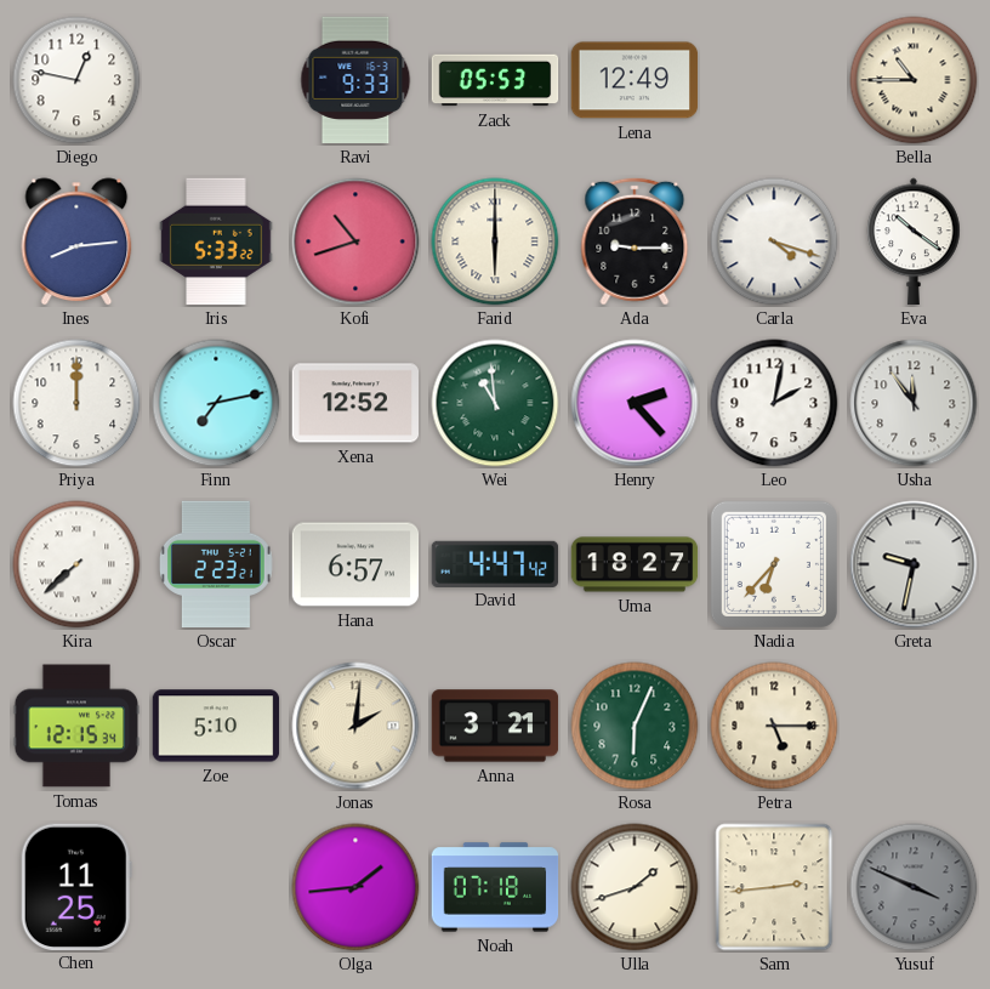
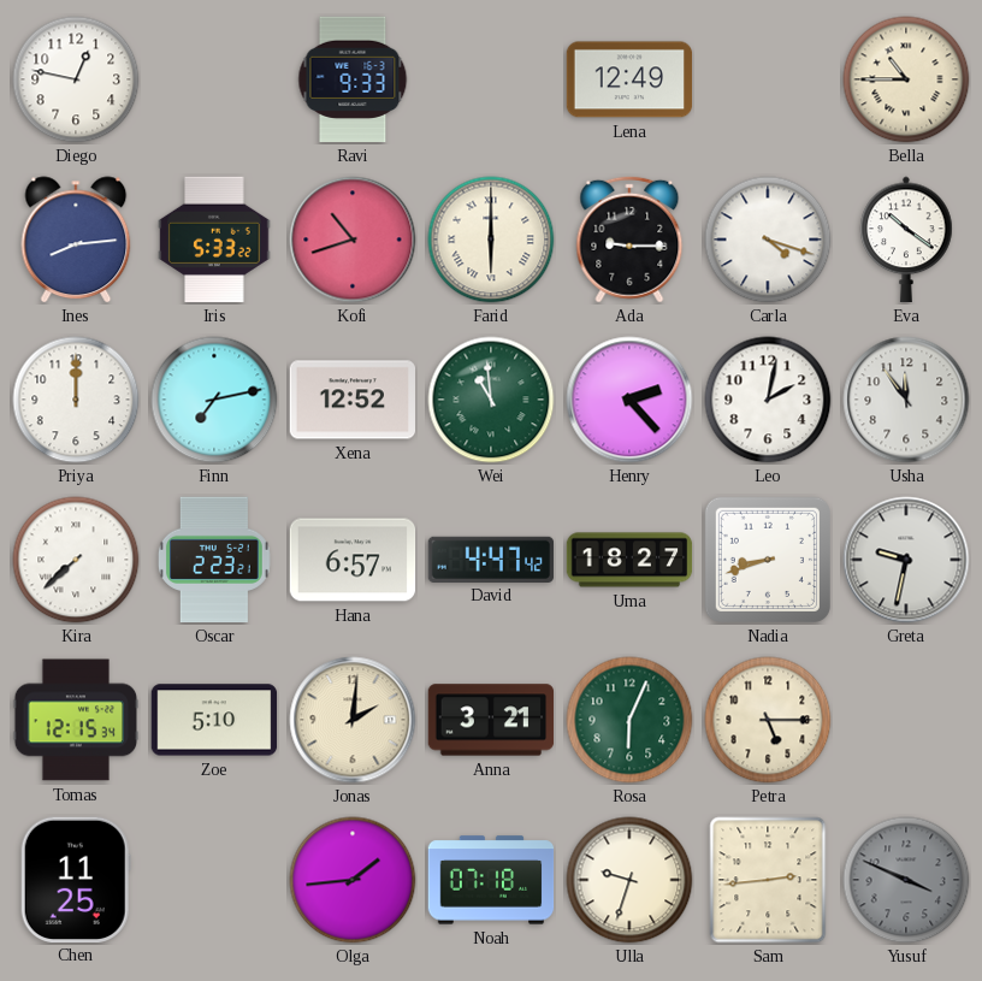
Zack: 05:53 -> none
Nadia: 6:37 -> 8:42
Ulla: 1:42 -> 9:33
